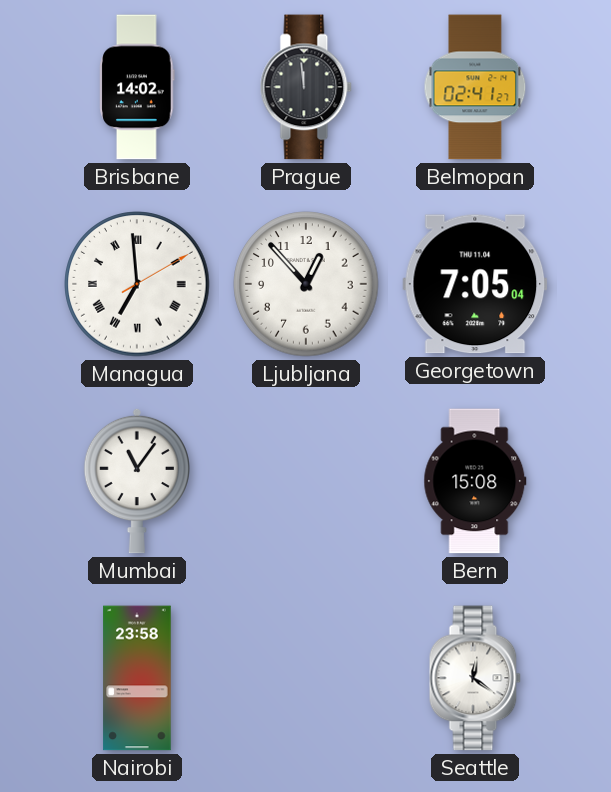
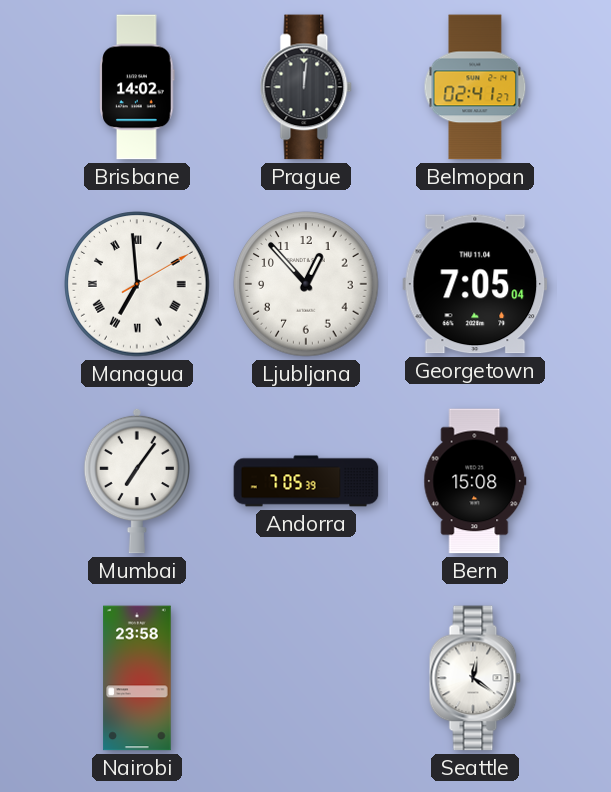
Prague: 11:59 -> 12:01
Mumbai: 11:06 -> 7:06
Andorra: none -> 7:05
